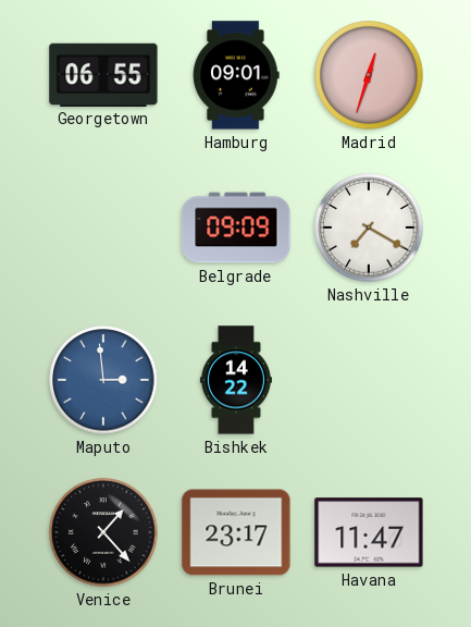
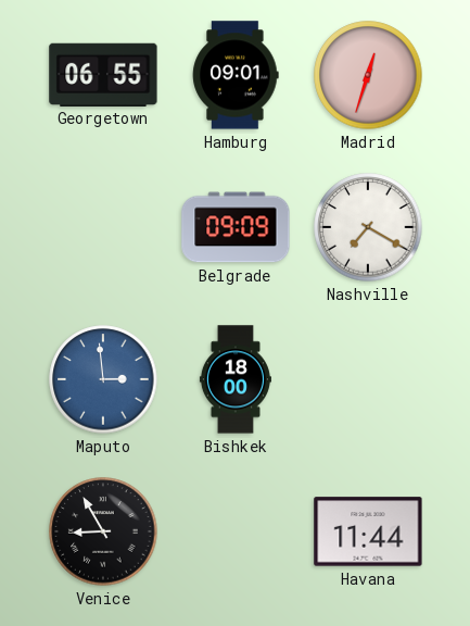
Bishkek: 14:22 -> 18:00
Venice: 1:23 -> 8:55
Brunei: 23:17 -> none
Havana: 11:47 -> 11:44
